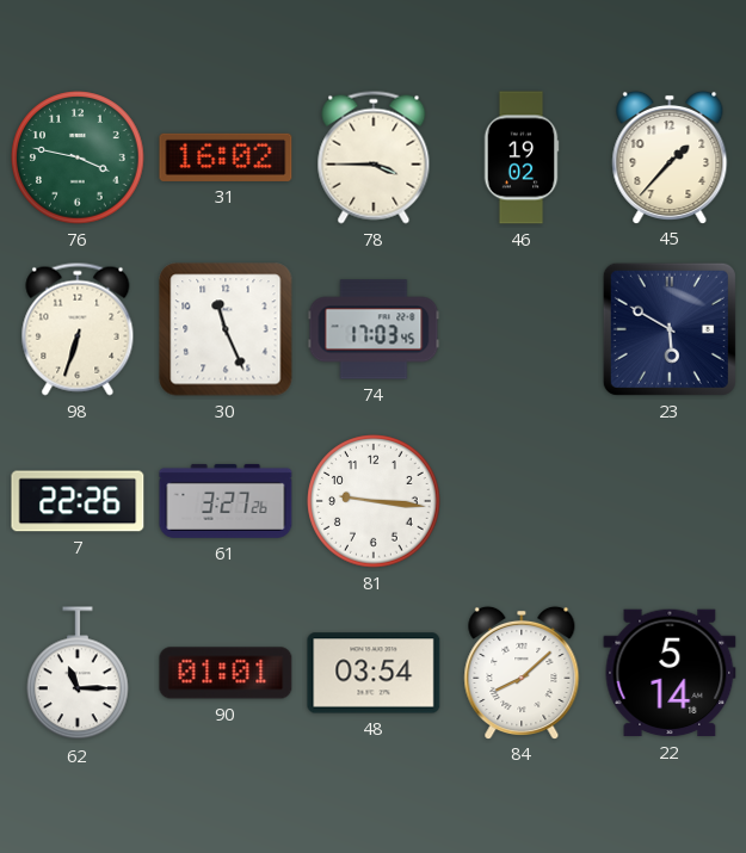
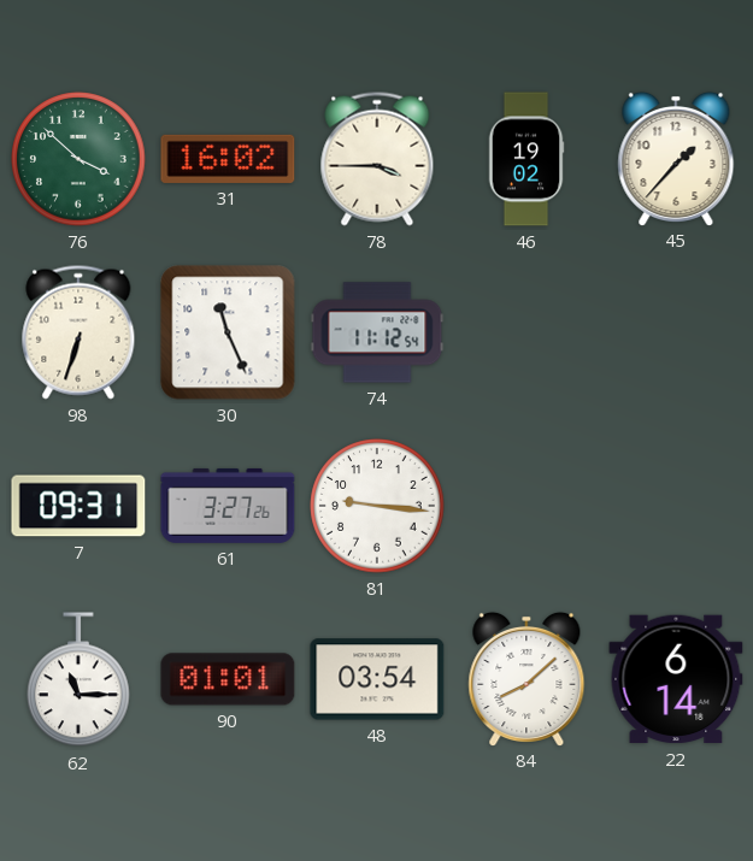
76: 3:47 -> 3:52
74: 17:03 -> 11:12
23: 5:50 -> none
7: 22:26 -> 09:31
22: 5:14 -> 6:14
